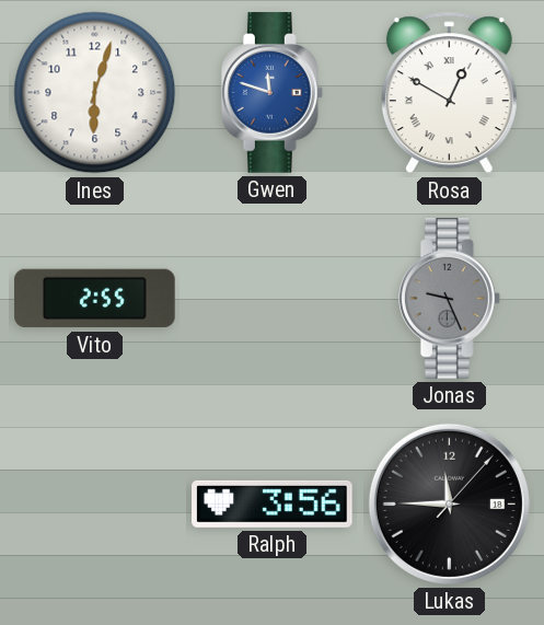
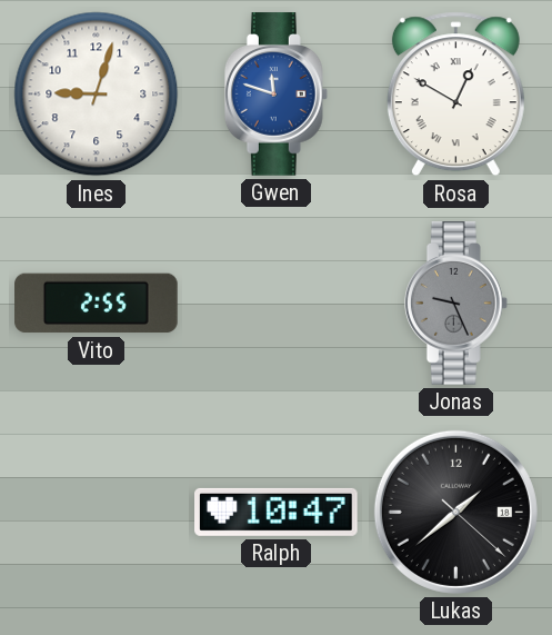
Ines: 6:03 -> 9:03
Ralph: 3:56 -> 10:47
Lukas: 11:45 -> 1:38
